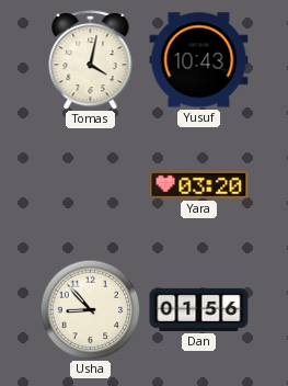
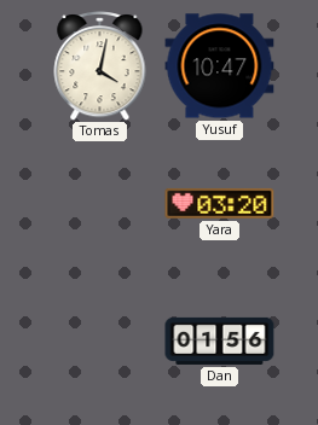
Yusuf: 10:43 -> 10:47
Usha: 8:53 -> none
